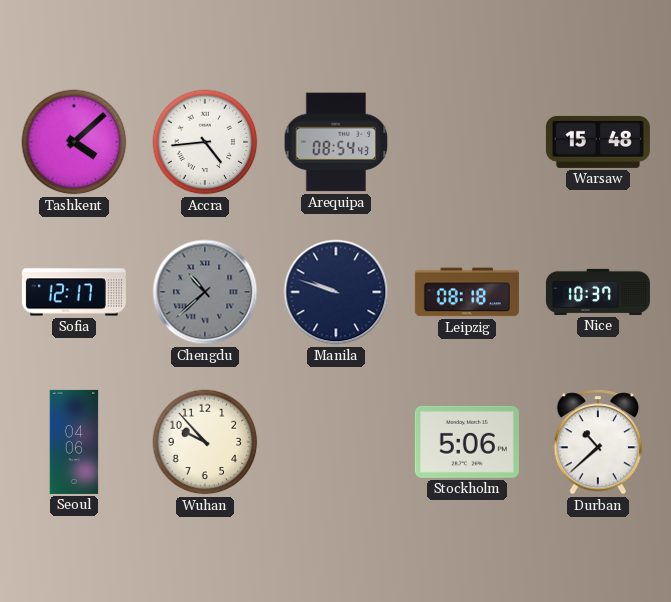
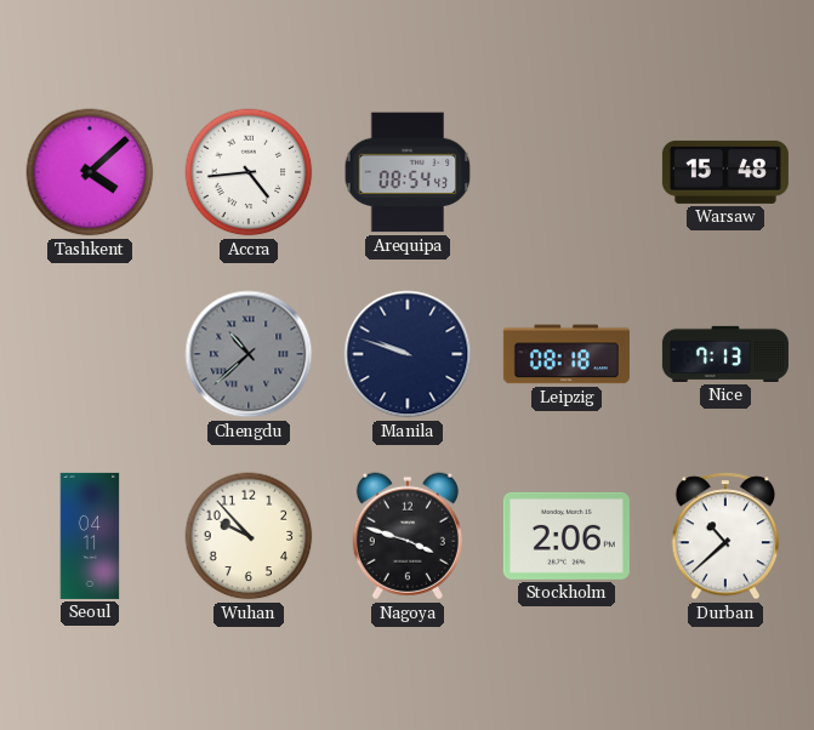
Sofia: 12:17 -> none
Nice: 10:37 -> 7:13
Seoul: 04:06 -> 04:11
Nagoya: none -> 3:48
Stockholm: 5:06 -> 2:06
